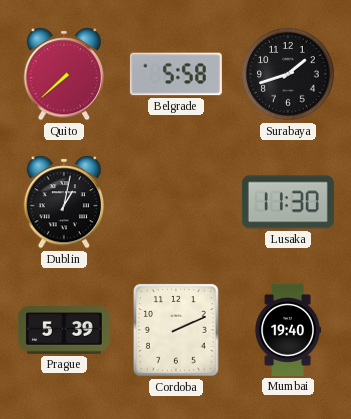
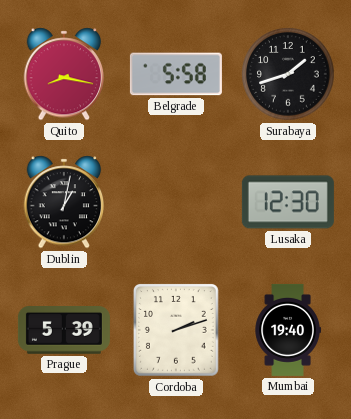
Quito: 7:38 -> 8:17
Lusaka: 11:30 -> 12:30
Cordoba: 2:11 -> 2:12
